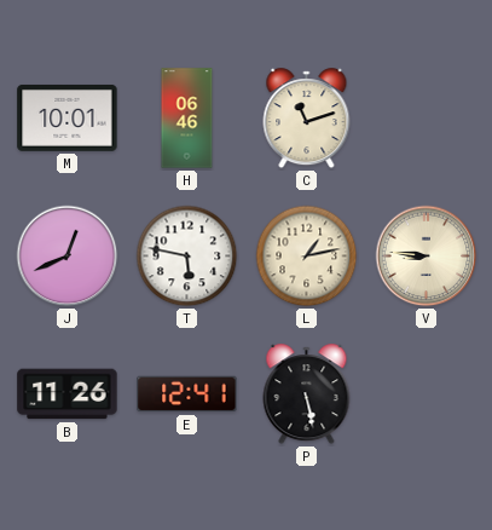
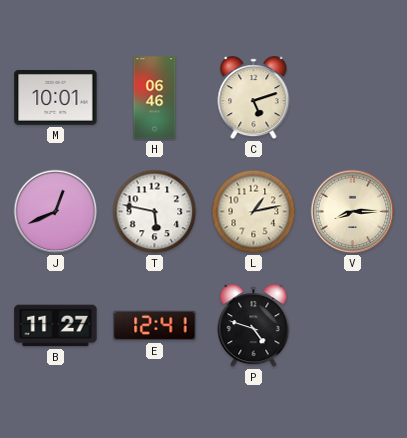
C: 11:12 -> 5:12
V: 8:46 -> 8:15
B: 11:26 -> 11:27
P: 5:28 -> 4:48
